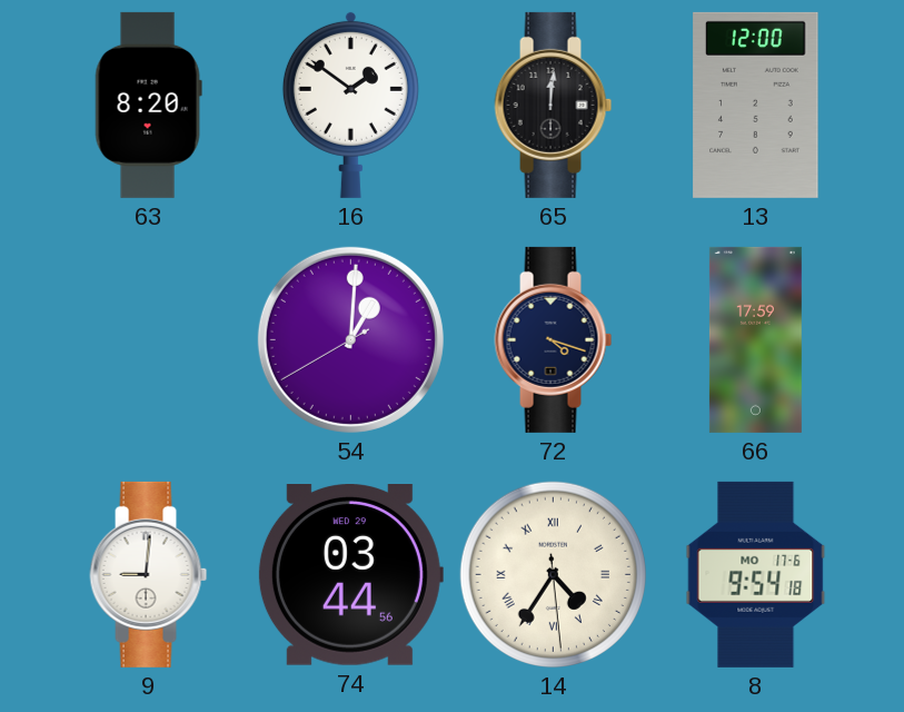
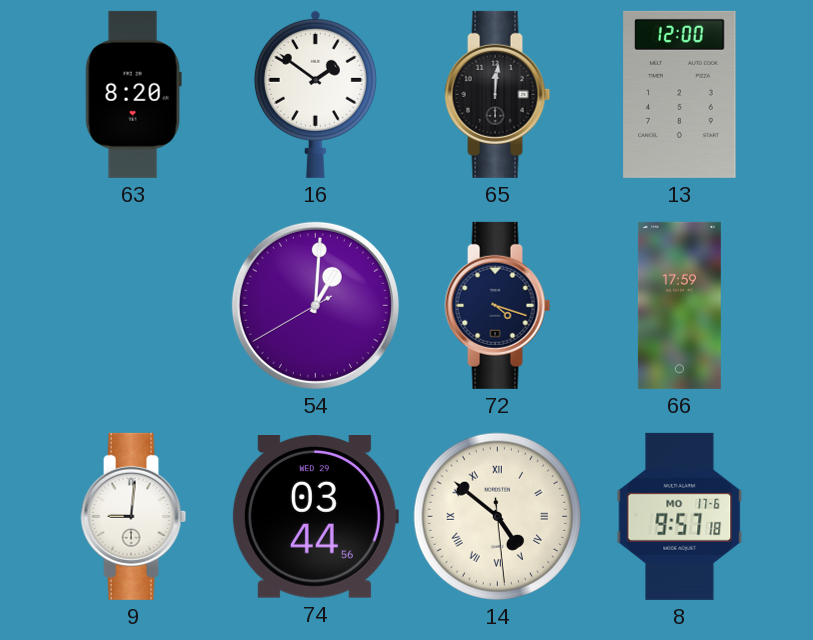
14: 4:35 -> 4:51
8: 9:54 -> 9:57
